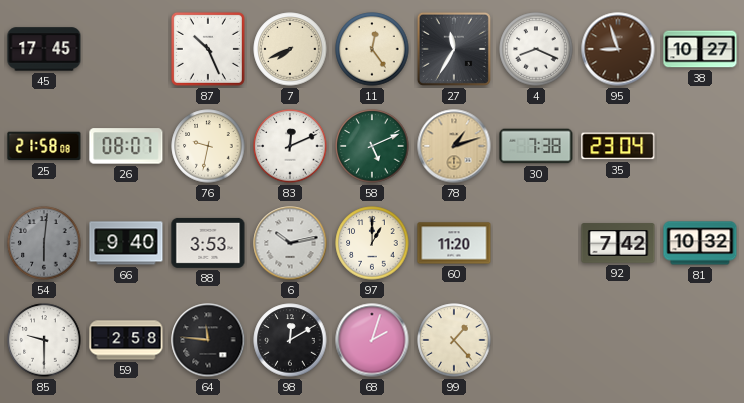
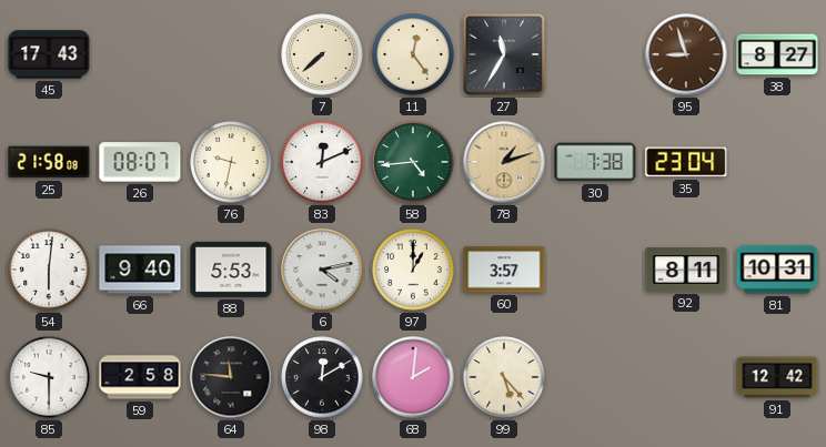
45: 17:45 -> 17:43
87: 10:26 -> none
7: 7:41 -> 7:38
4: 8:19 -> none
38: 10:27 -> 8:27
58: 5:11 -> 4:44
54 dial: grey -> white
88: 3:53 -> 5:53
6: 10:13 -> 4:13
60: 11:20 -> 3:57
92: 7:42 -> 8:11
81: 10:32 -> 10:31
68: 2:03 -> 2:01
99: 1:23 -> 5:23
91: none -> 12:42
